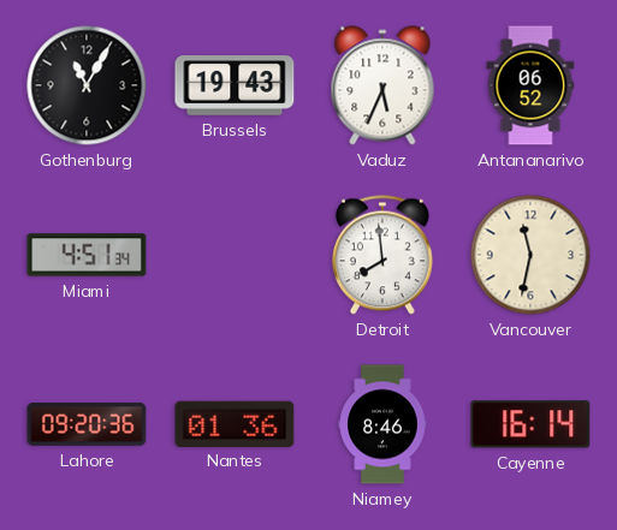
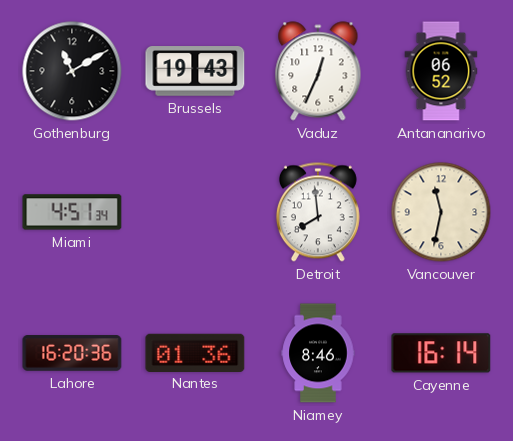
Gothenburg: 11:05 -> 11:10
Vaduz: 5:34 -> 12:34
Lahore: 09:20 -> 16:20
